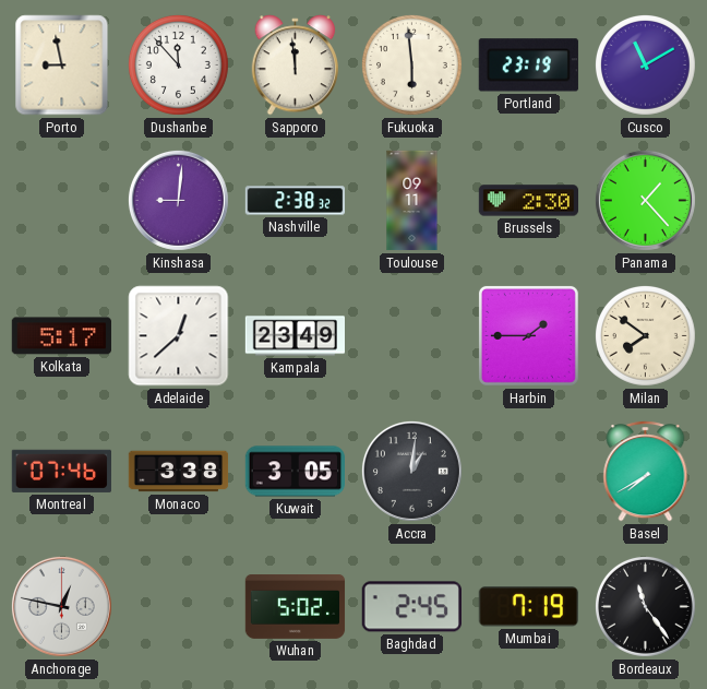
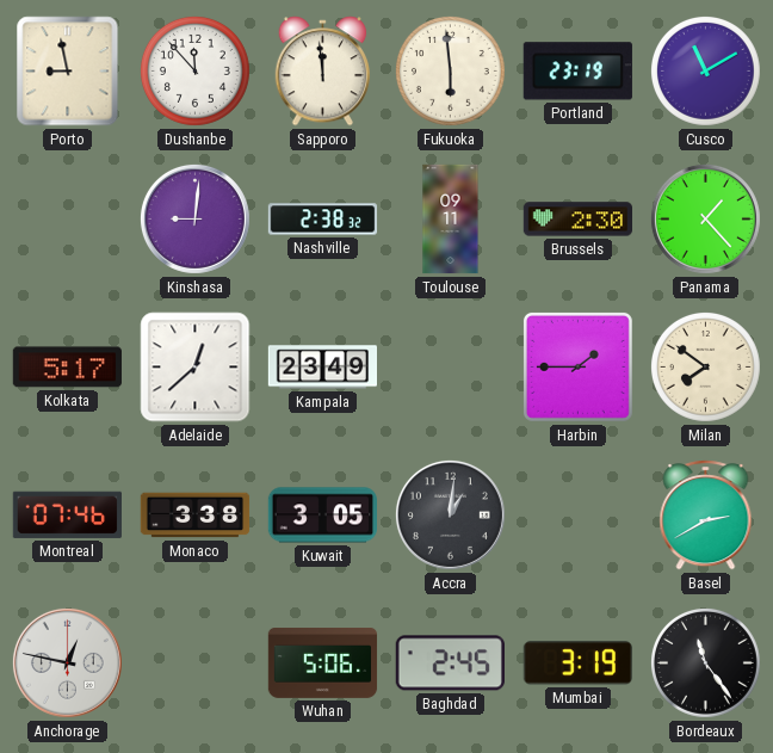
Basel: 7:40 -> 2:40
Wuhan: 5:02 -> 5:06
Mumbai: 7:19 -> 3:19
